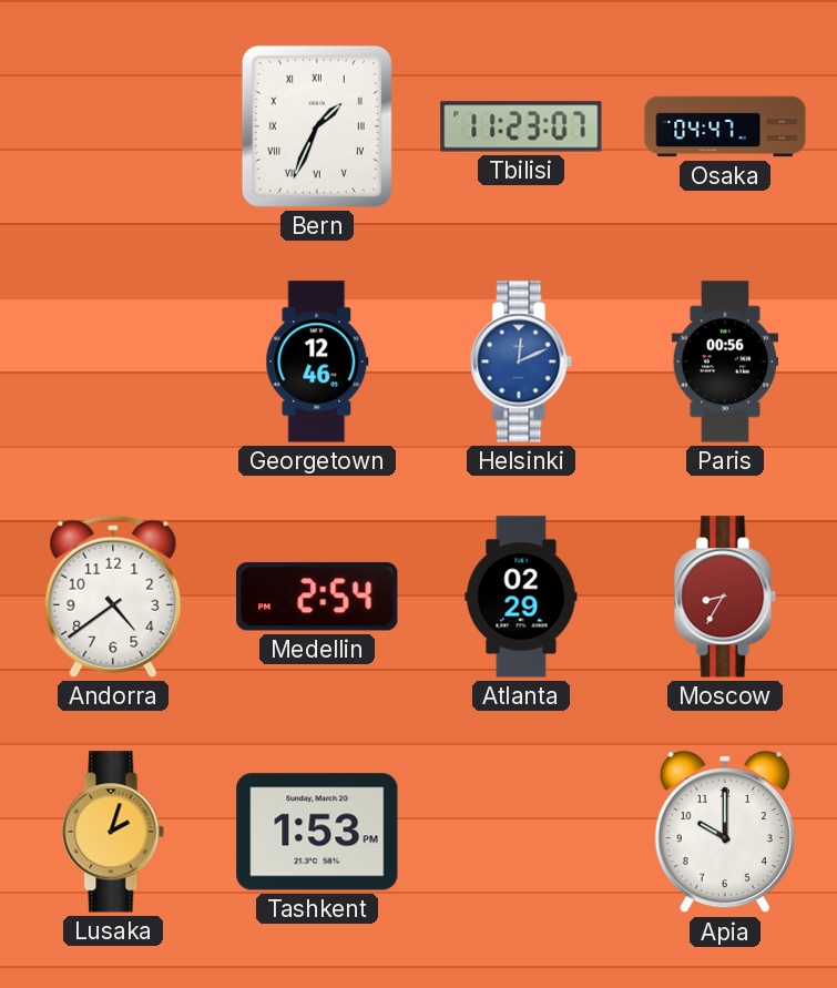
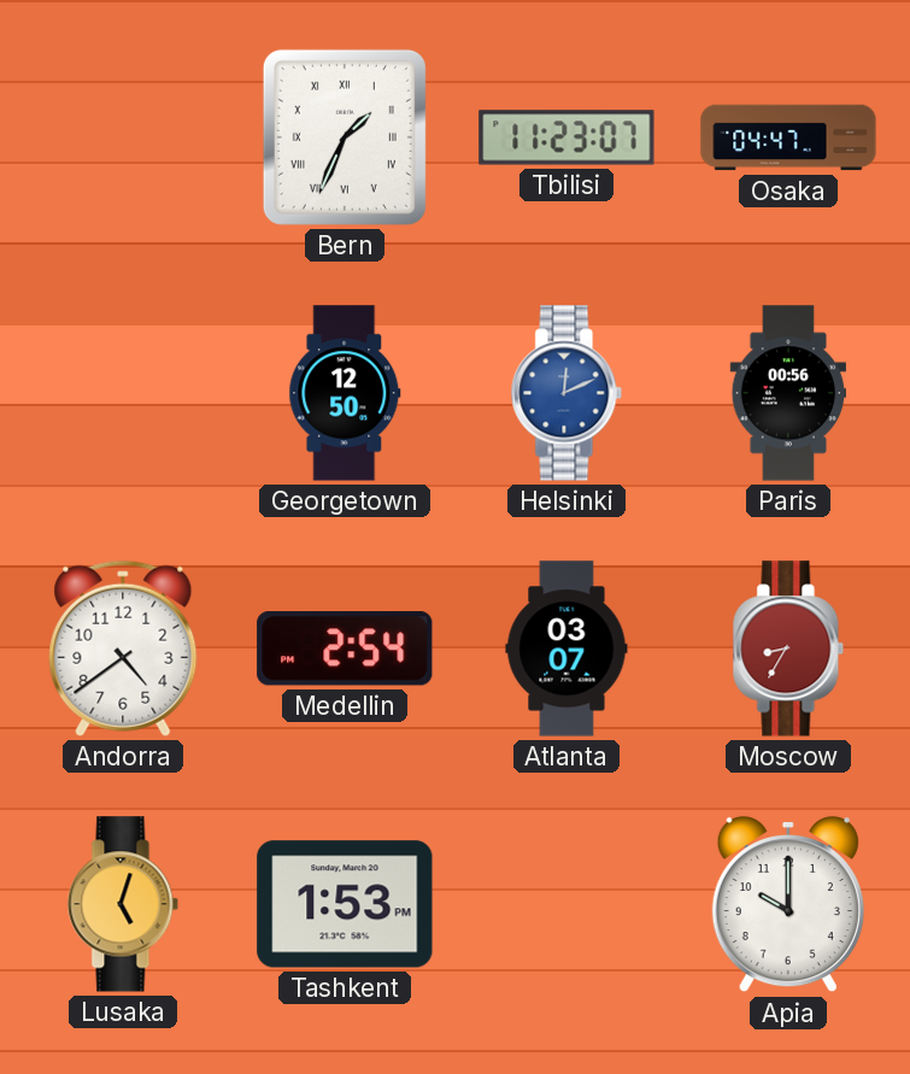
Georgetown: 12:46 -> 12:50
Atlanta: 02:29 -> 03:07
Lusaka: 2:03 -> 5:03
